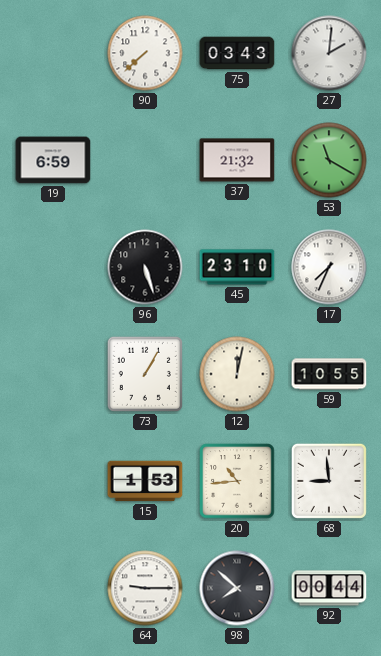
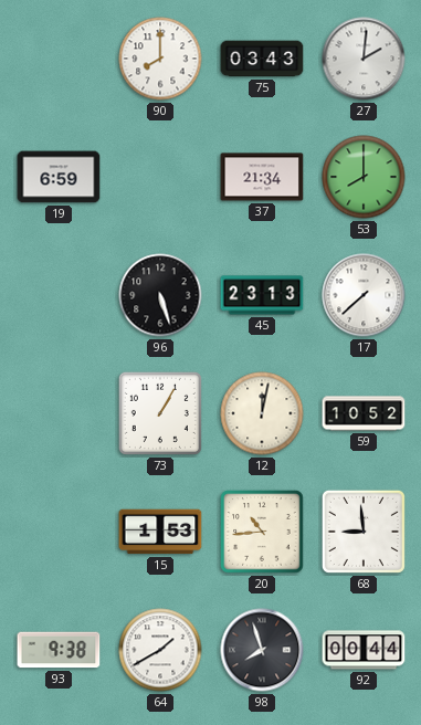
90: 7:38 -> 8:00
37: 21:32 -> 21:34
53: 11:20 -> 8:00
45: 23:10 -> 23:13
17: 7:34 -> 7:38
59: 10:55 -> 10:52
93: none -> 9:38
64: 9:15 -> 1:40
98: 7:52 -> 7:57
